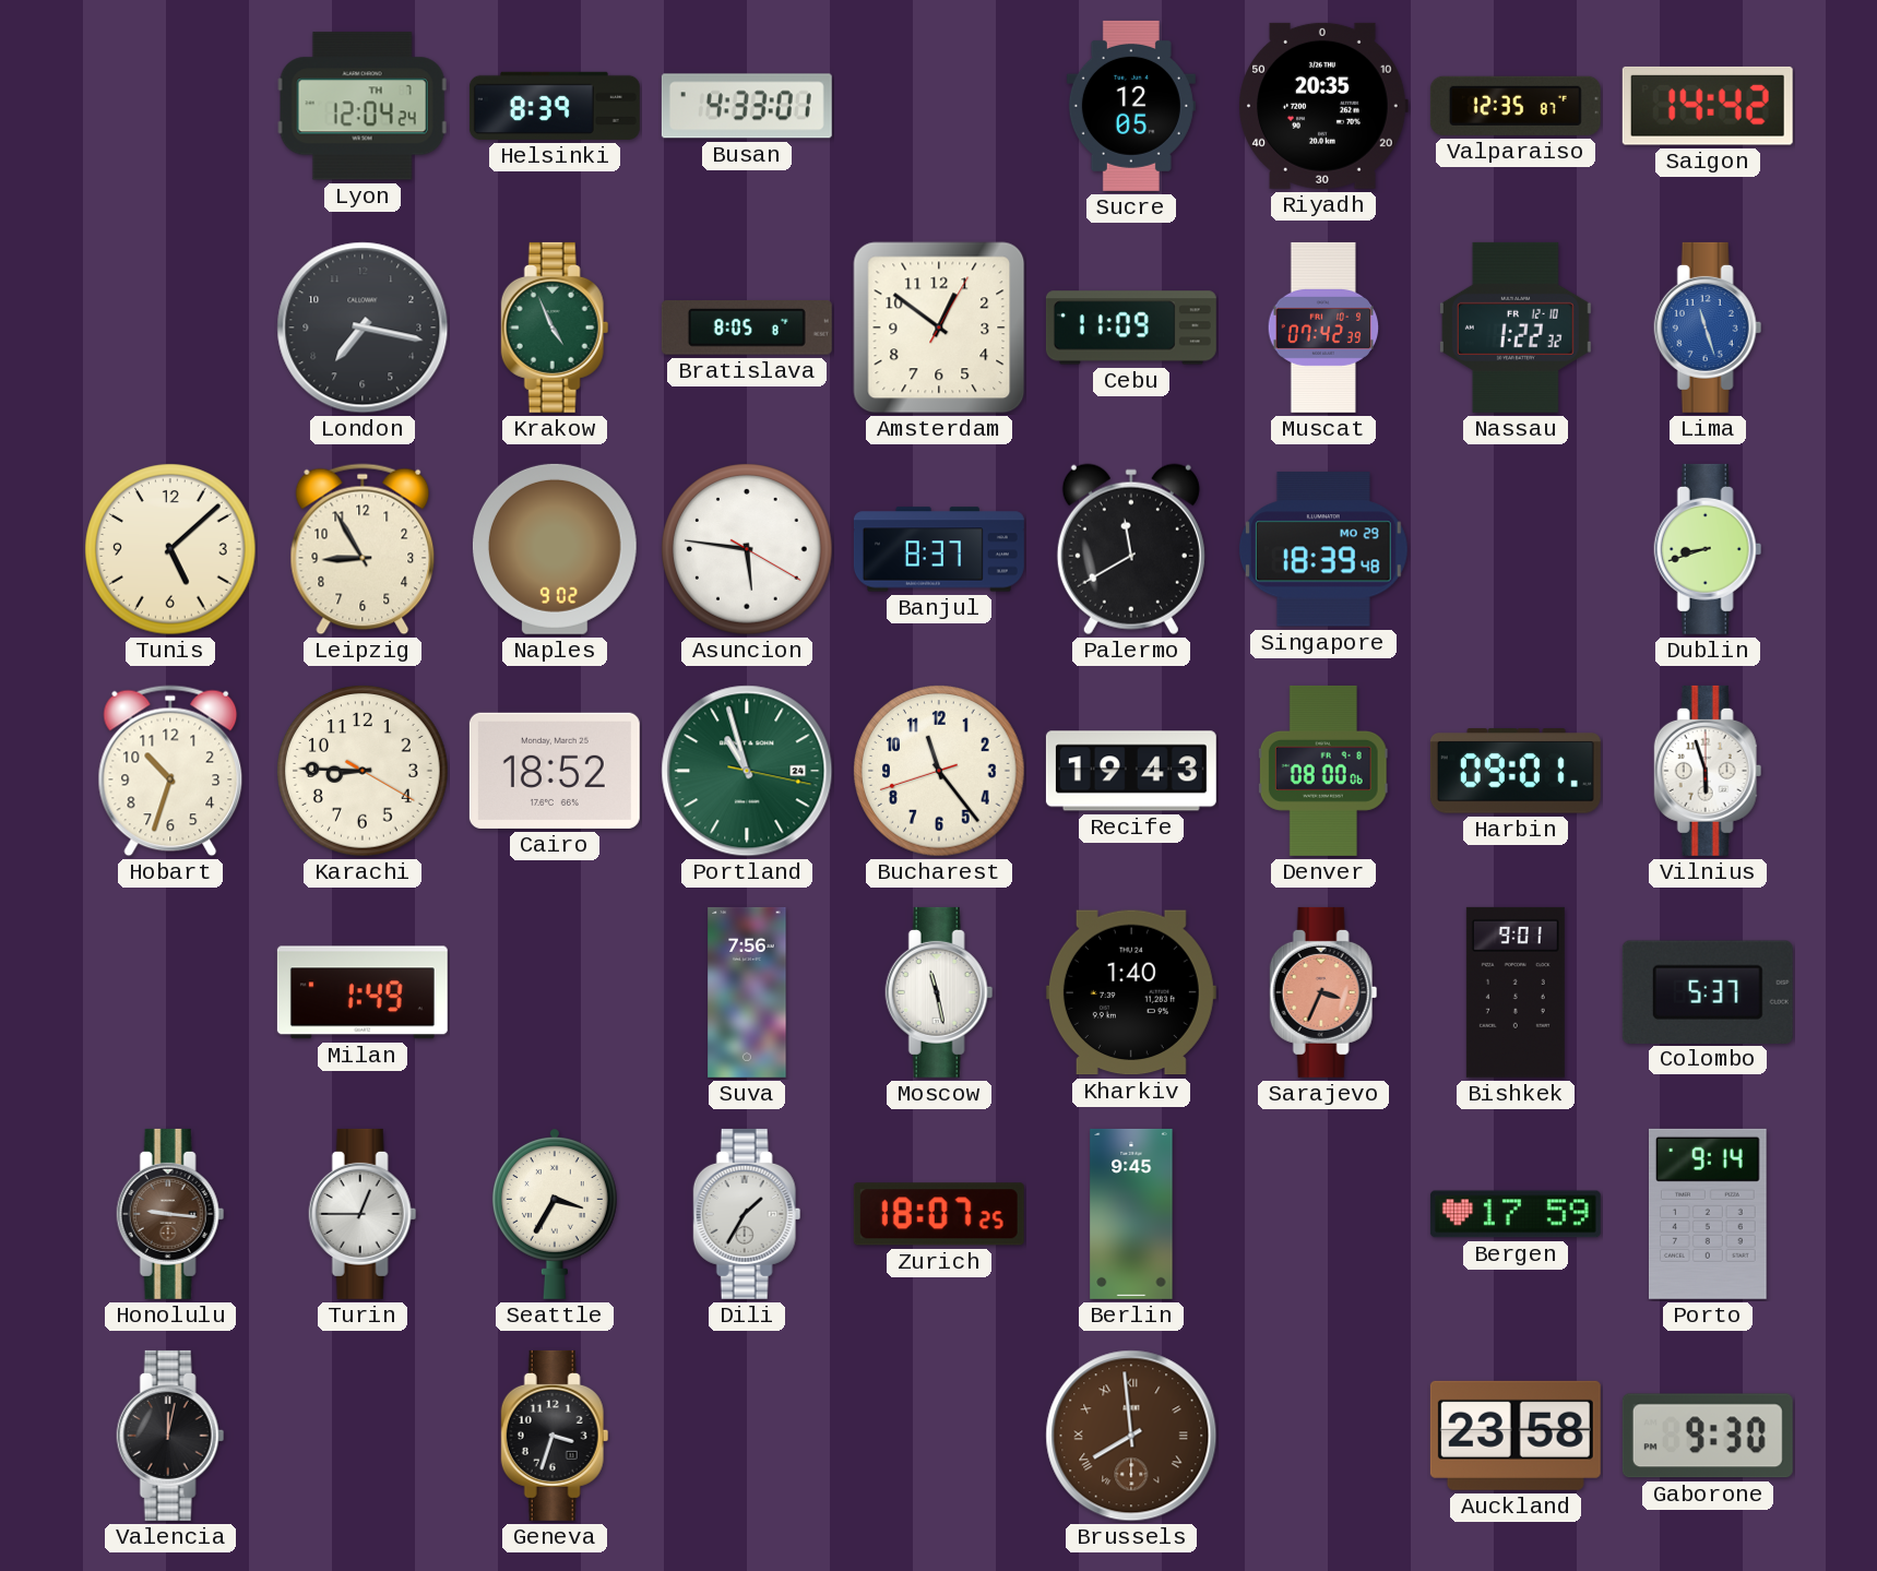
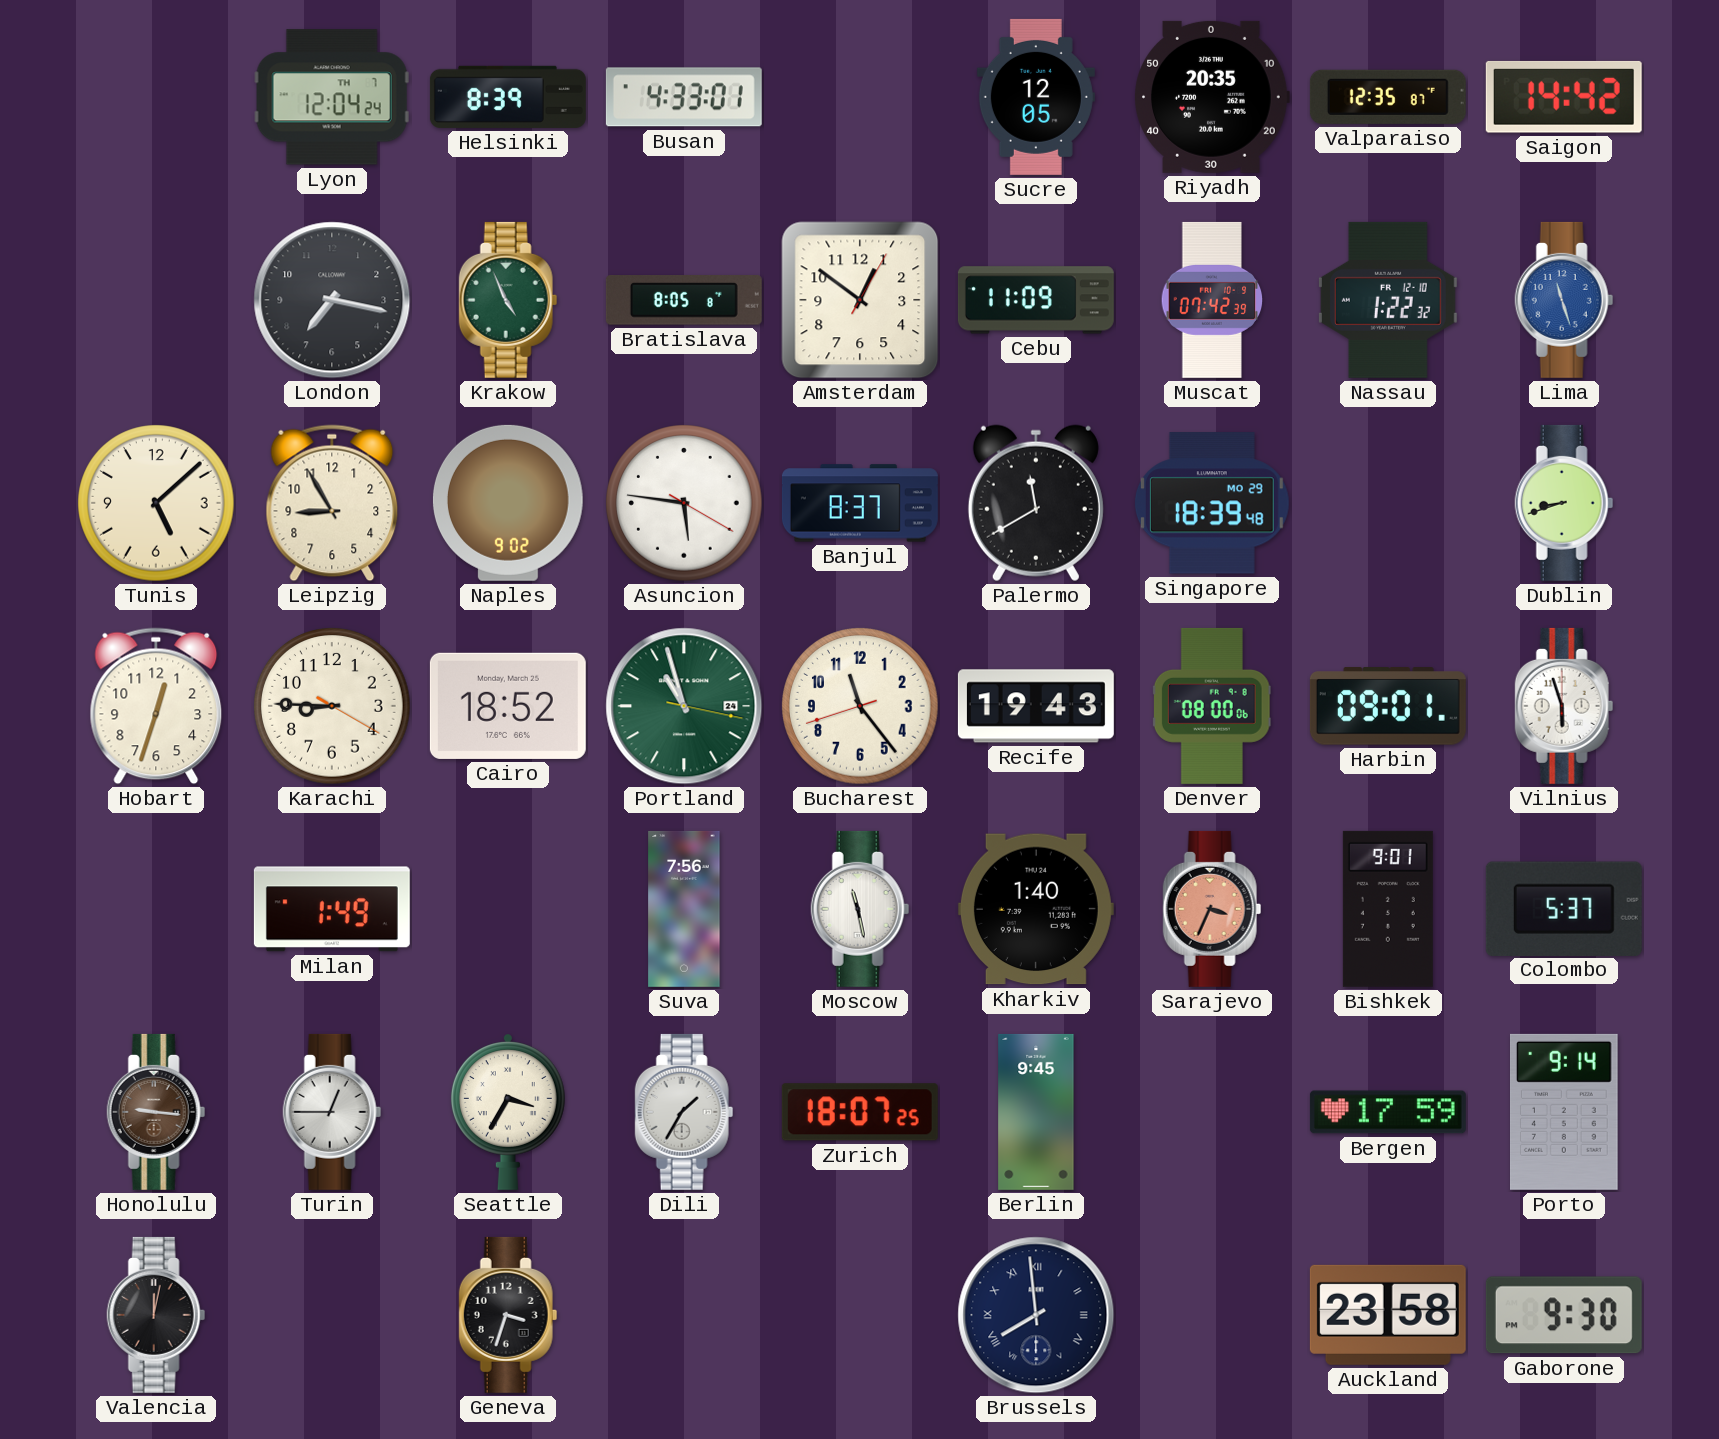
Hobart: 10:33 -> 12:33
Brussels dial: brown -> navy
